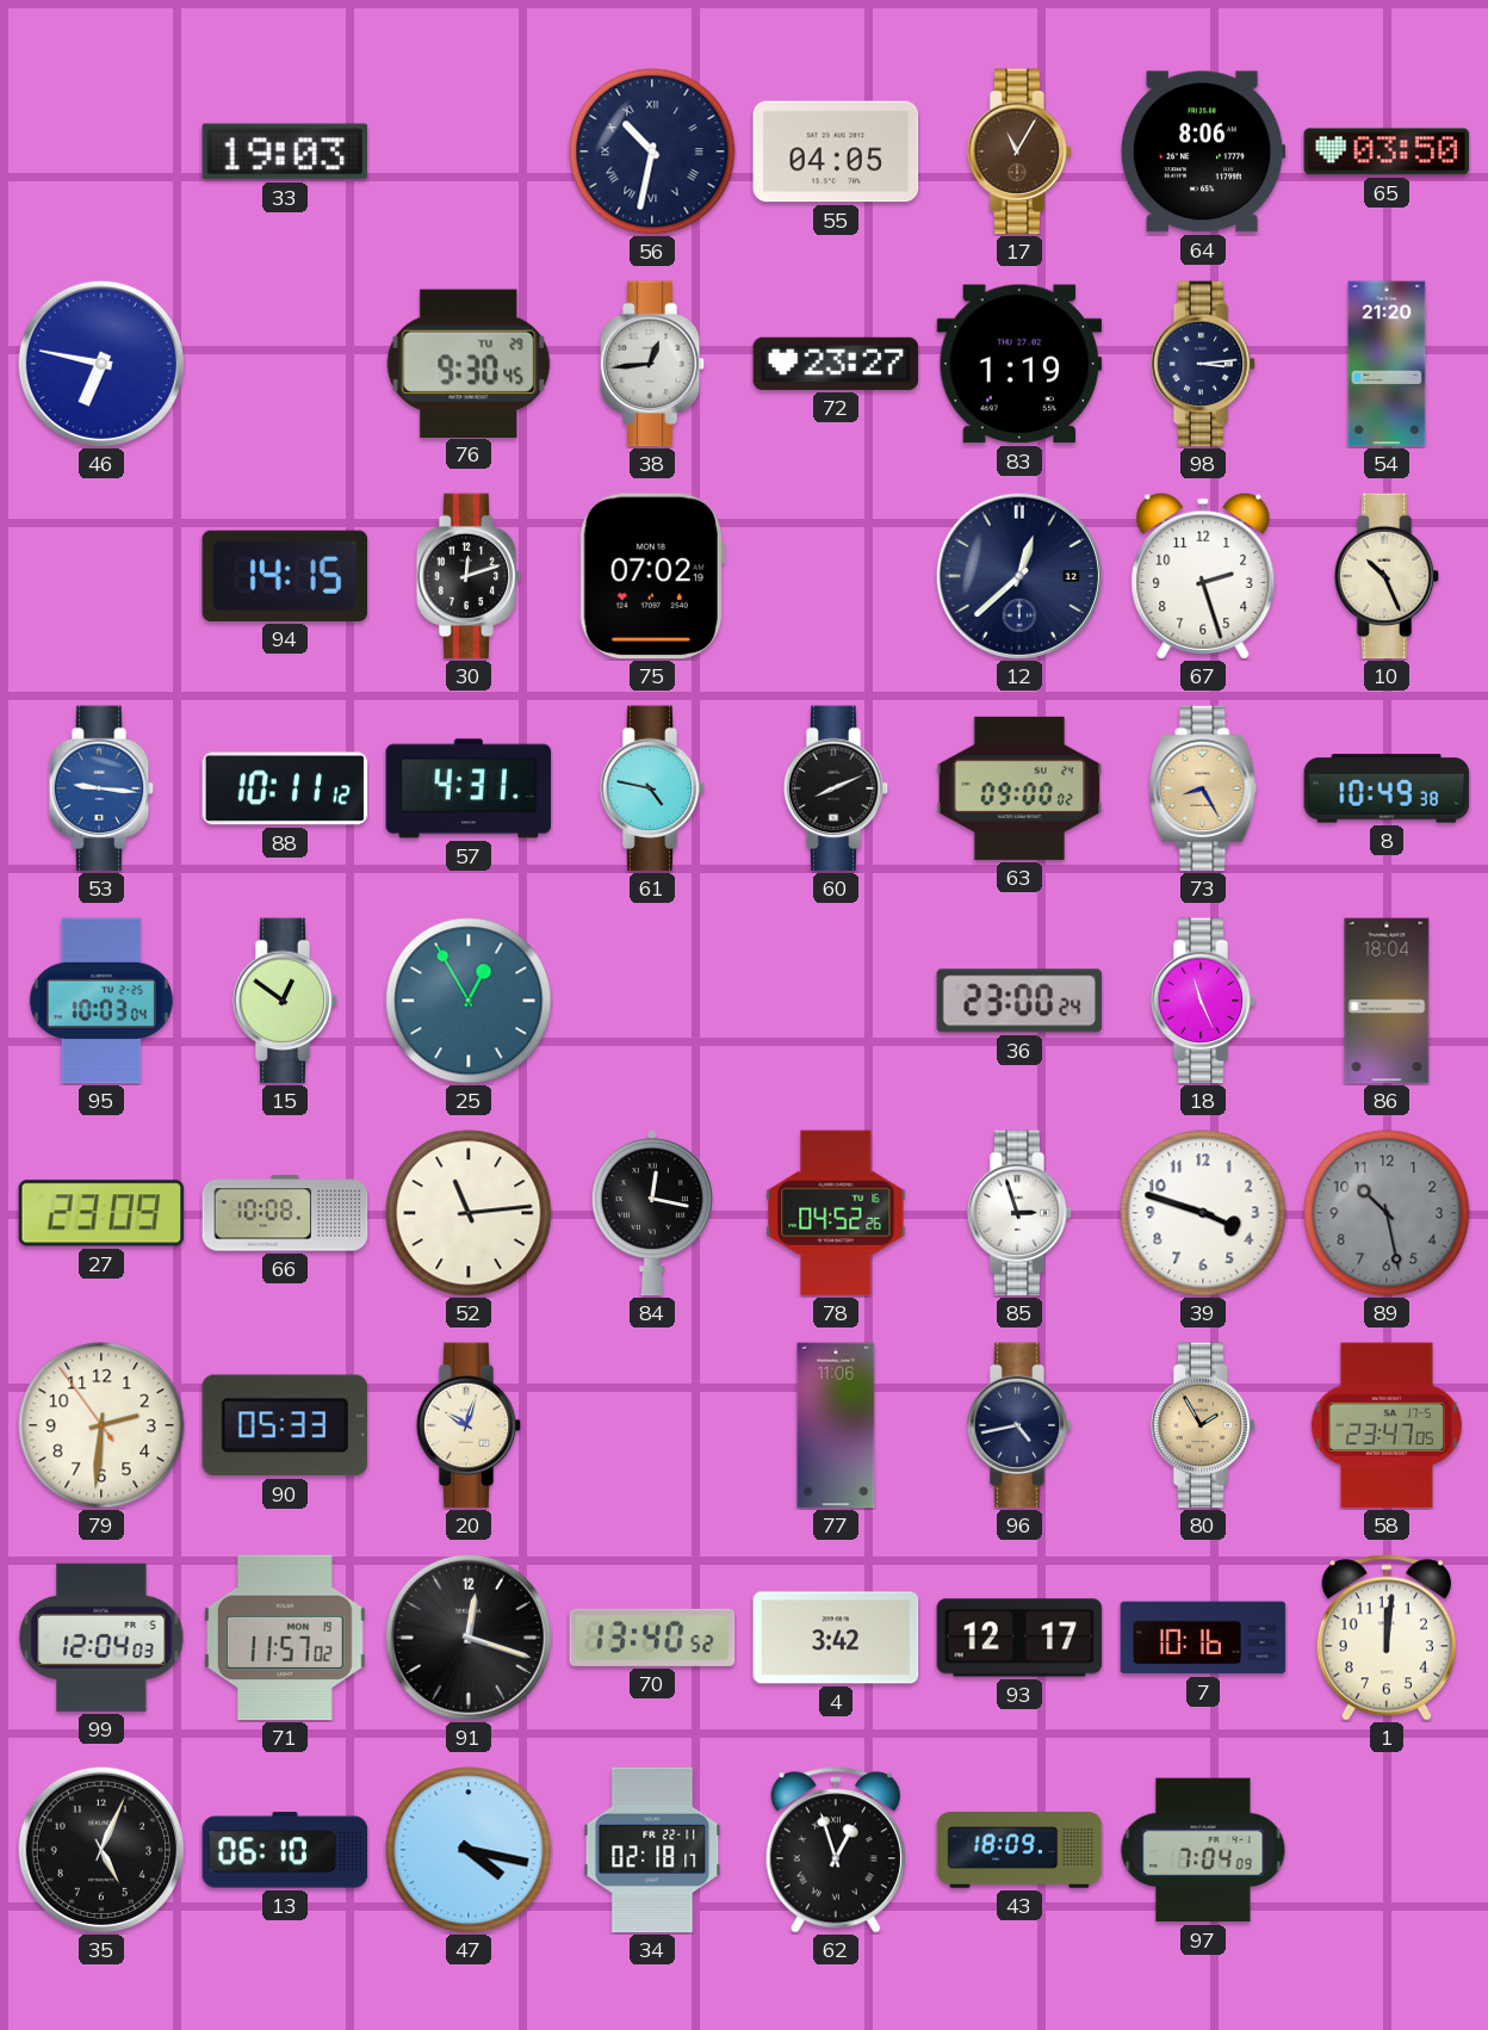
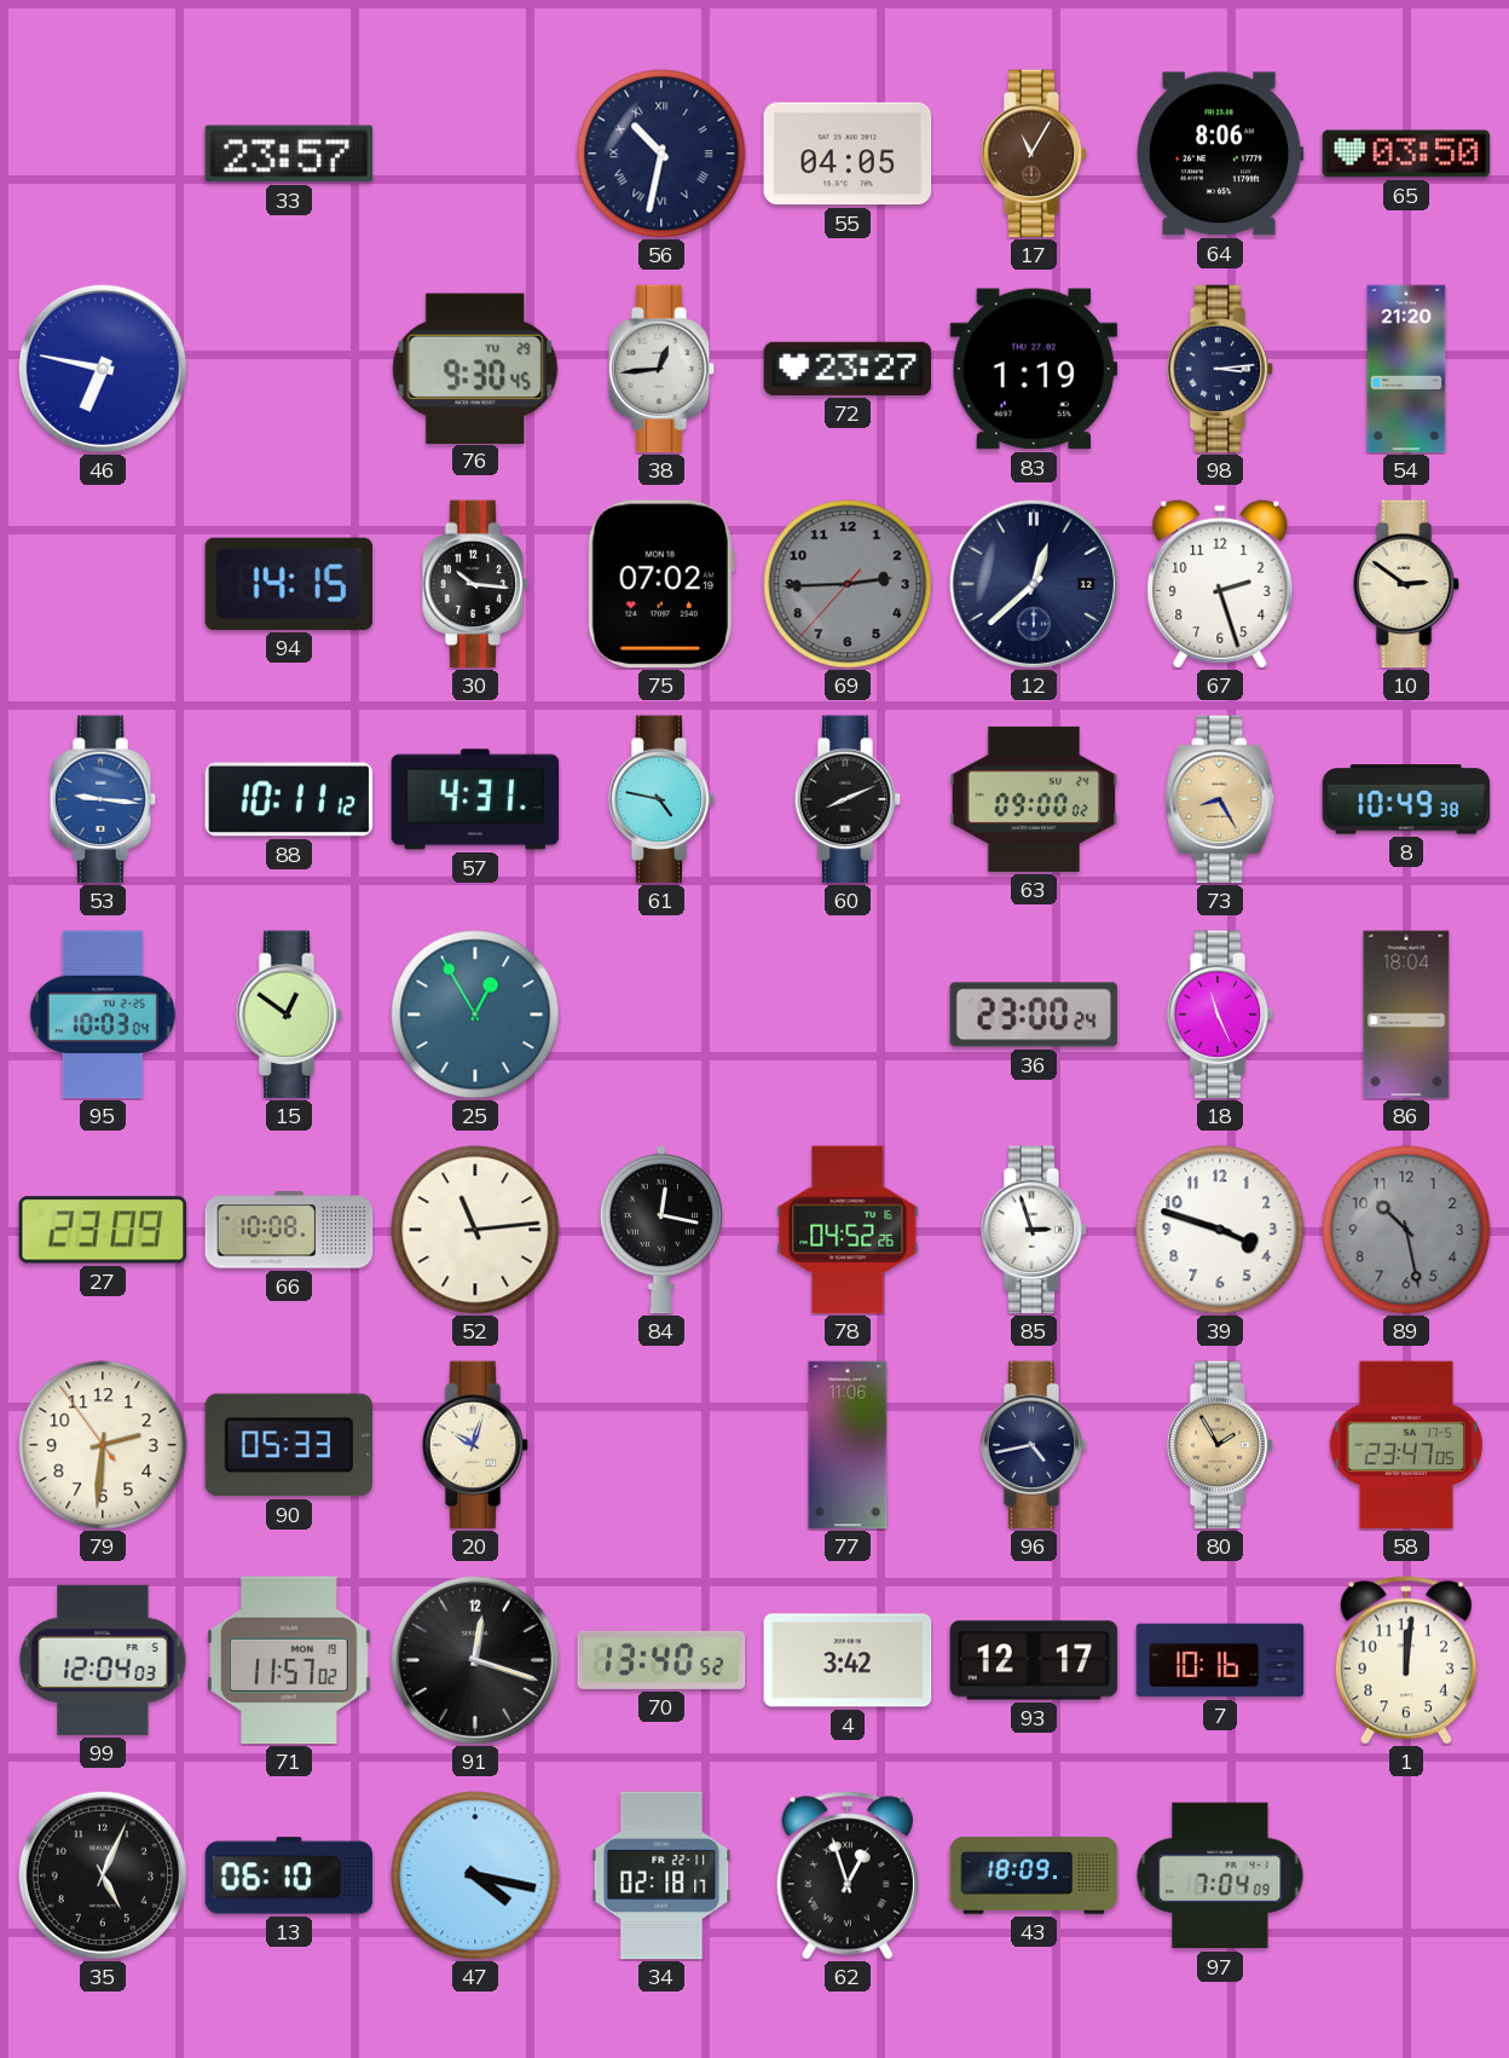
33: 19:03 -> 23:57
30: 12:12 -> 10:16
69: none -> 2:44
10: 10:26 -> 2:51
